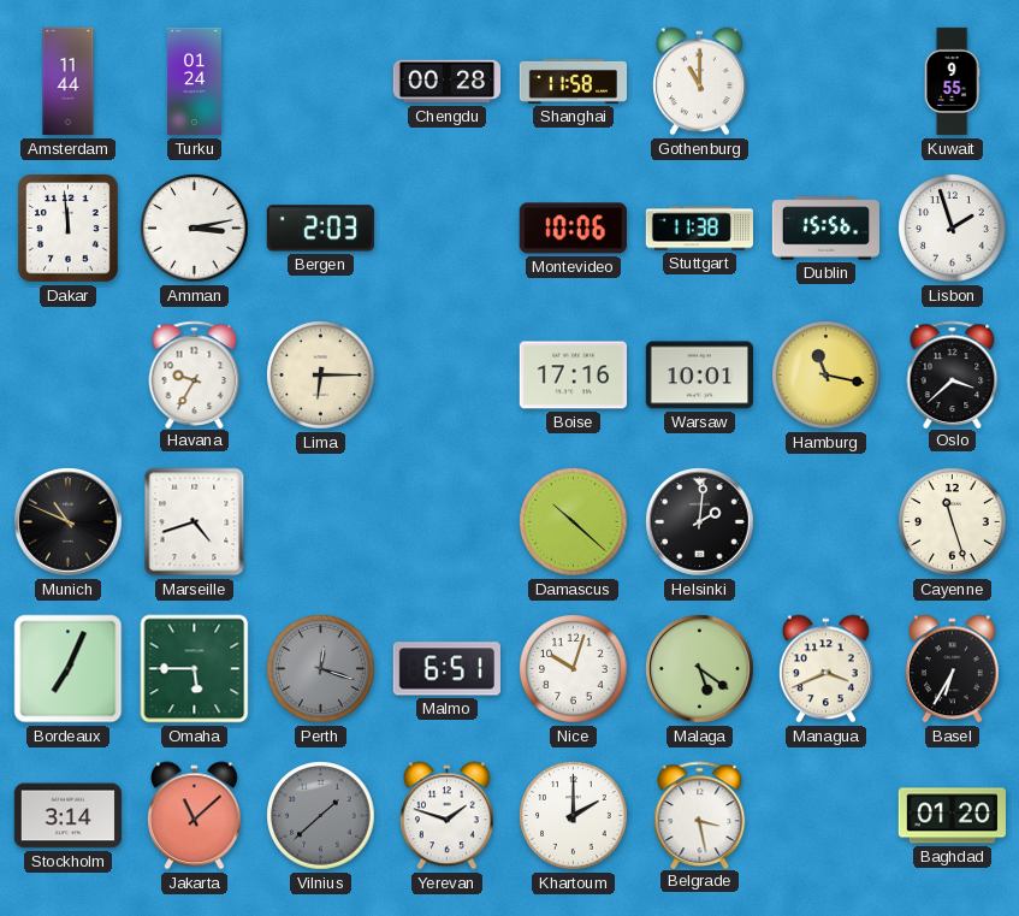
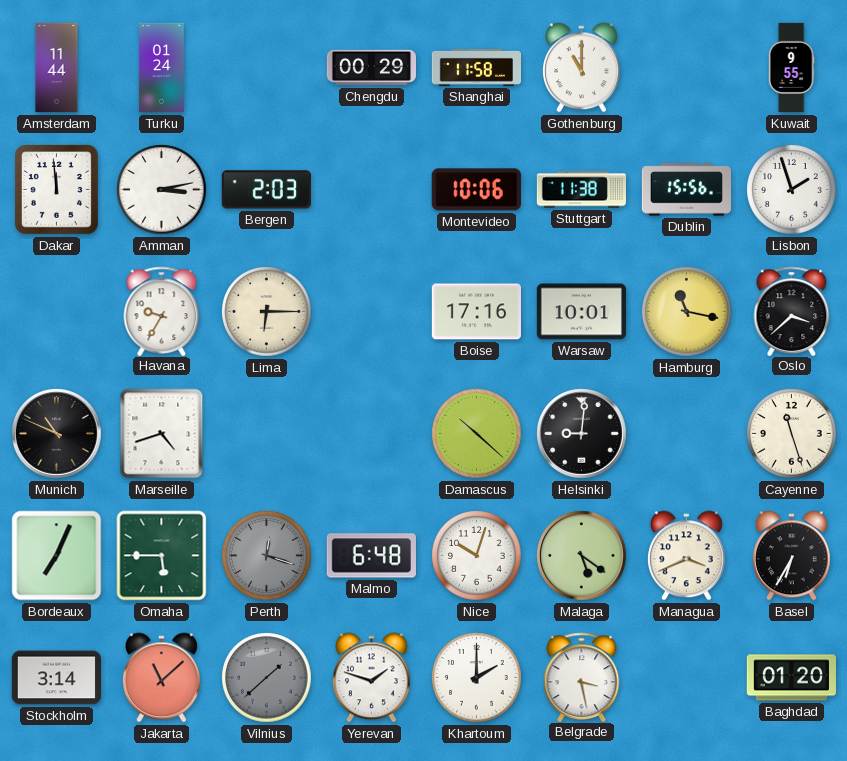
Chengdu: 00:28 -> 00:29
Helsinki: 2:01 -> 9:01
Malmo: 6:51 -> 6:48
